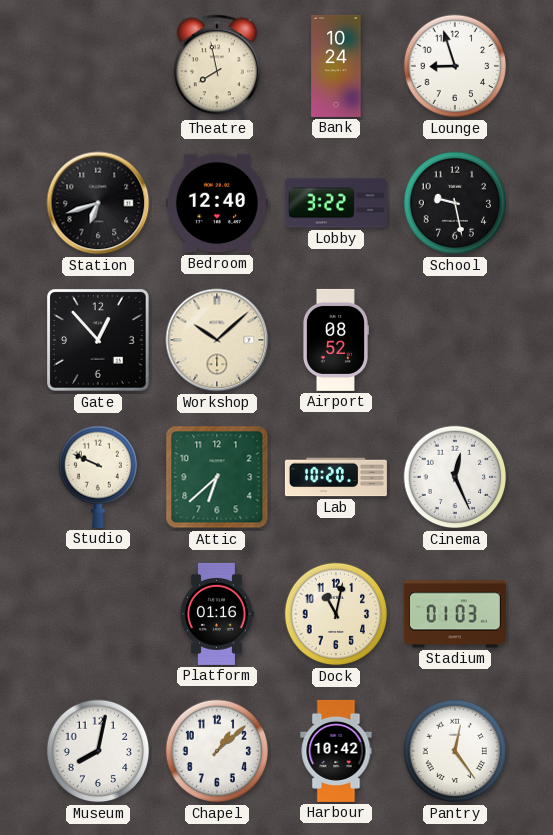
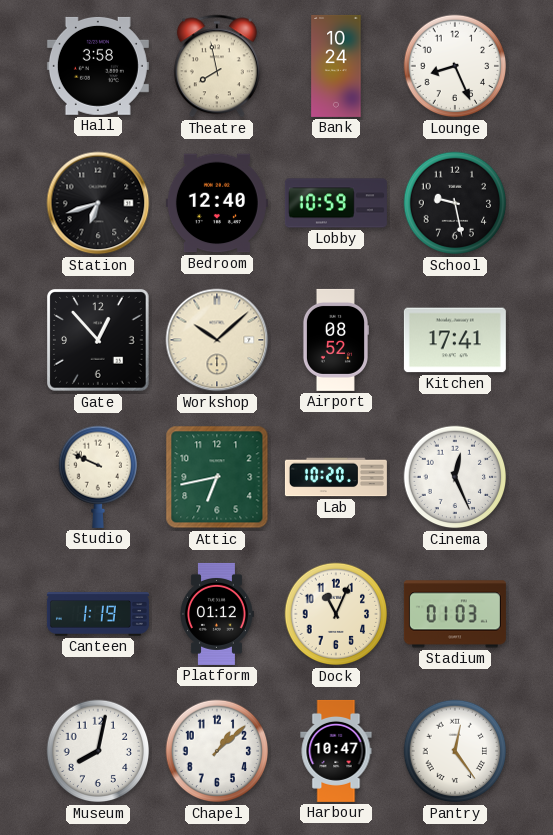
Hall: none -> 3:58
Lounge: 8:57 -> 8:26
Lobby: 3:22 -> 10:59
Kitchen: none -> 17:41
Attic: 6:38 -> 6:43
Canteen: none -> 1:19
Platform: 01:16 -> 01:12
Dock: 11:02 -> 11:04
Harbour: 10:42 -> 10:47
